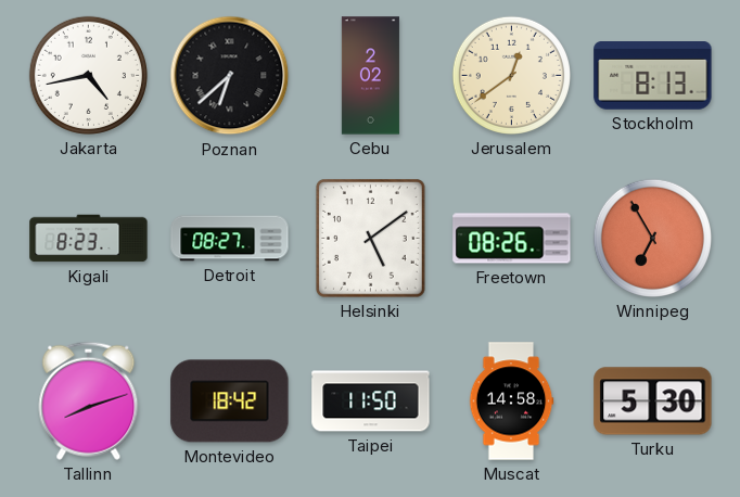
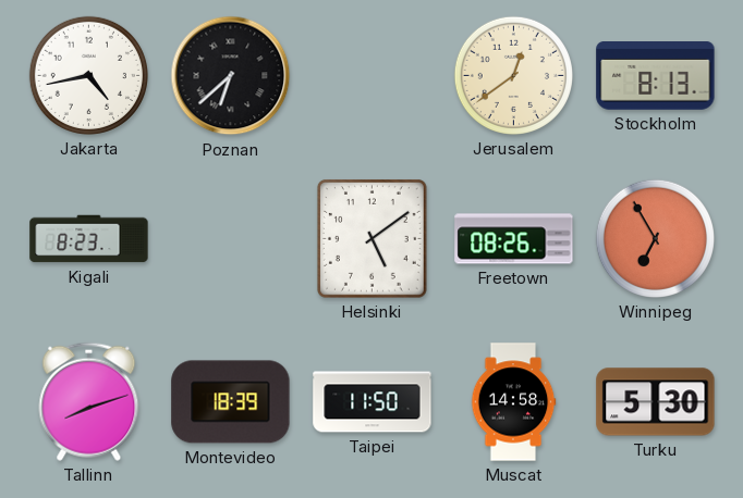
Cebu: 2:02 -> none
Detroit: 08:27 -> none
Montevideo: 18:42 -> 18:39
